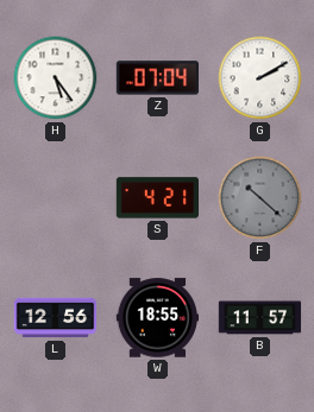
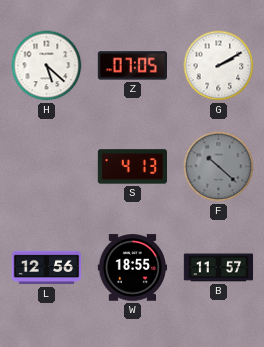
H: 5:24 -> 5:22
Z: 07:04 -> 07:05
S: 4:21 -> 4:13
